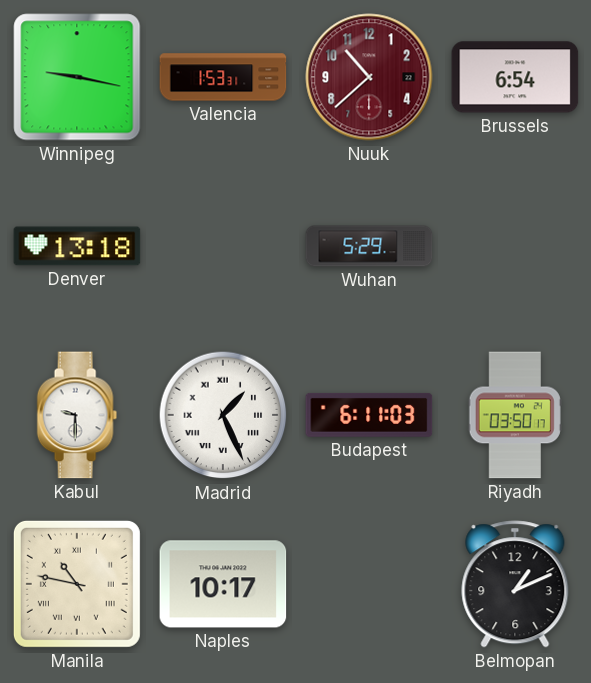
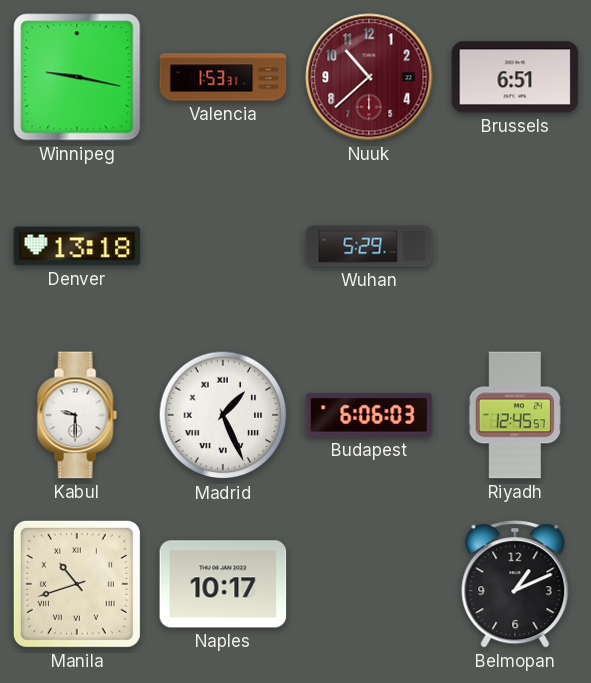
Brussels: 6:54 -> 6:51
Budapest: 6:11 -> 6:06
Riyadh: 03:50 -> 12:45
Manila: 10:47 -> 10:42
